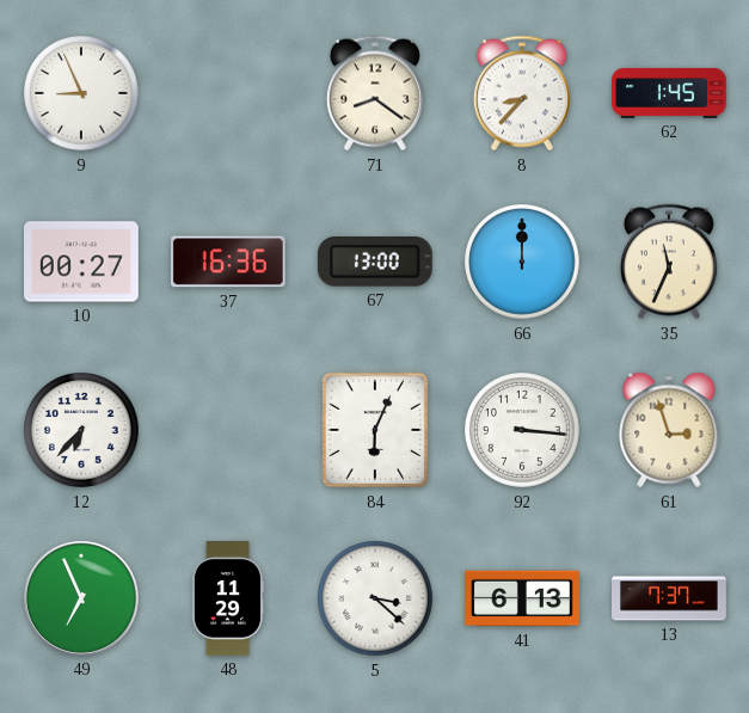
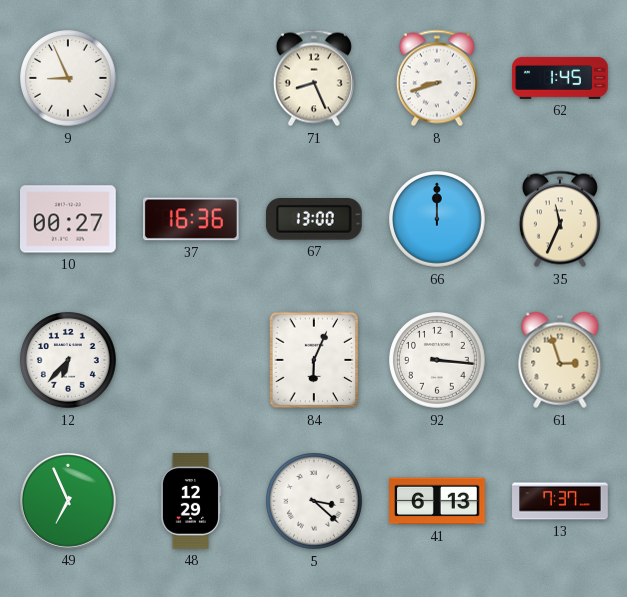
71: 8:21 -> 8:26
8: 8:37 -> 8:42
48: 11:29 -> 12:29
